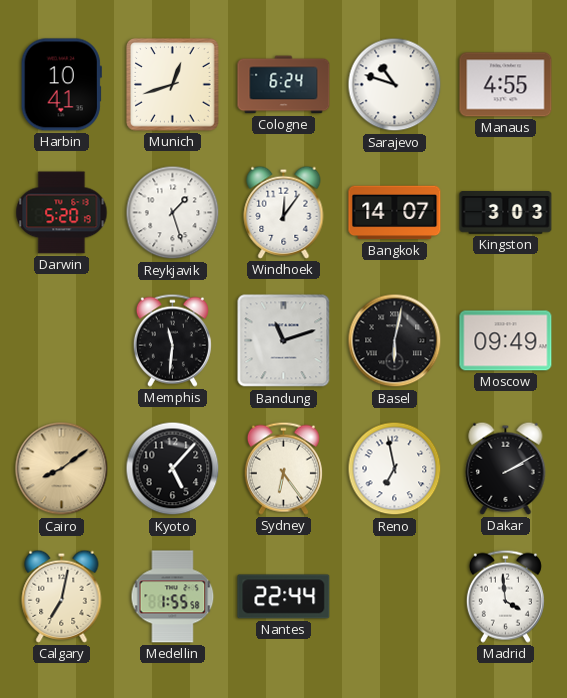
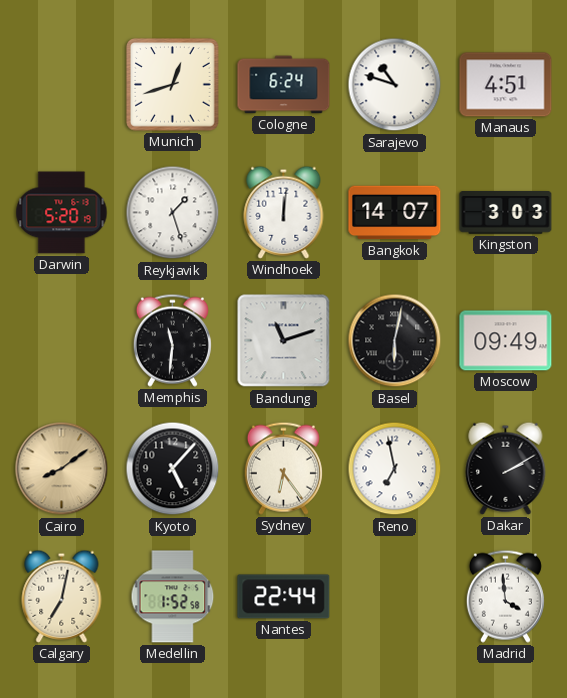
Harbin: 10:41 -> none
Manaus: 4:55 -> 4:51
Windhoek: 12:06 -> 12:01
Medellin: 1:55 -> 1:52
